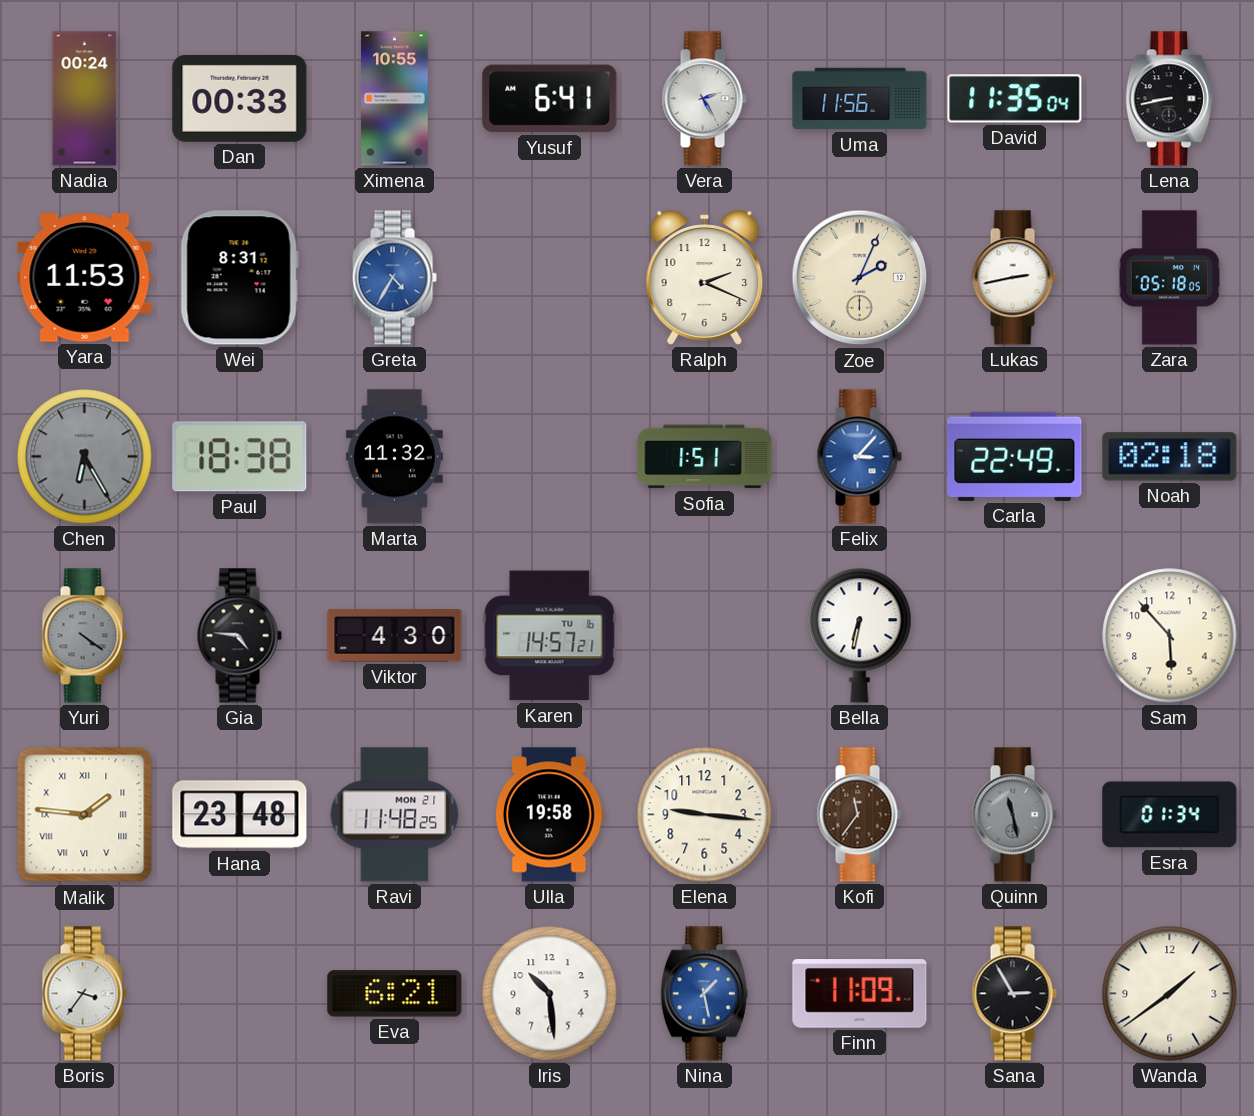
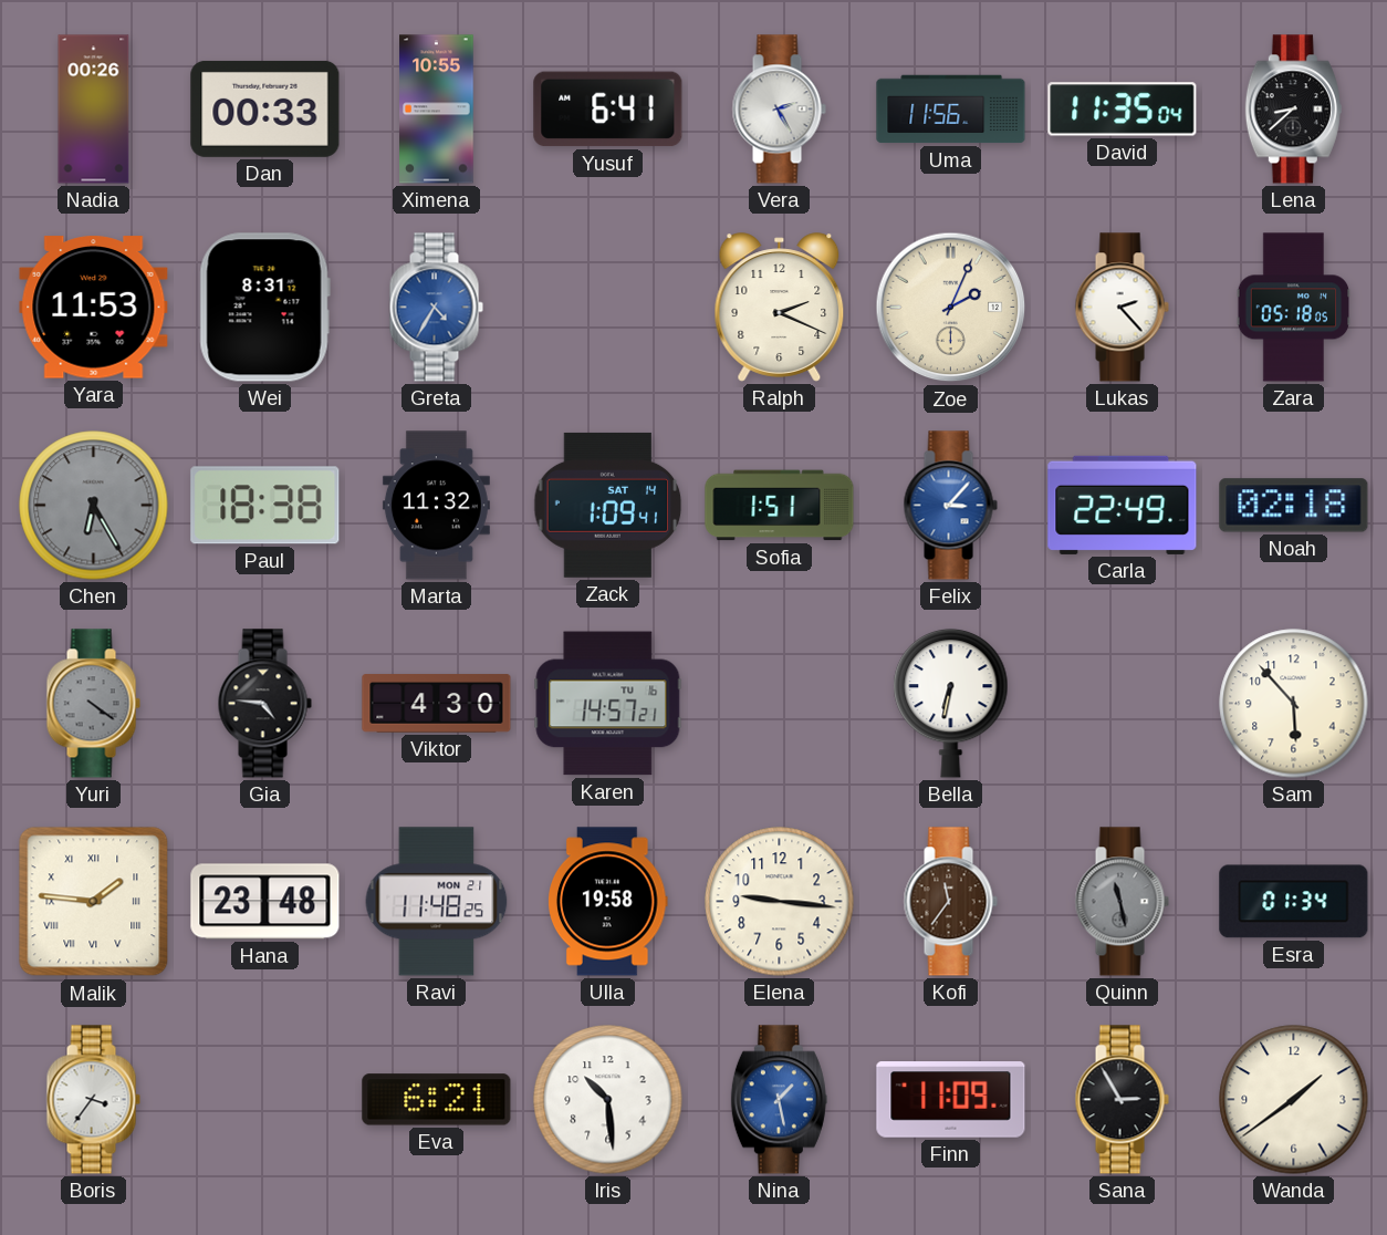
Nadia: 00:24 -> 00:26
Lena: 8:43 -> 8:38
Lukas: 2:43 -> 2:23
Zack: none -> 1:09
